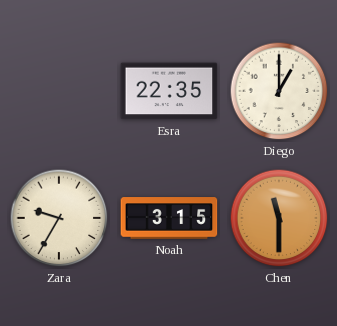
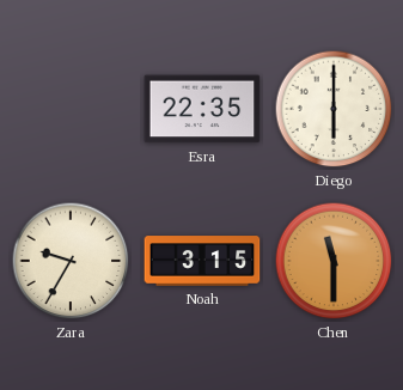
Diego: 1:00 -> 6:00
